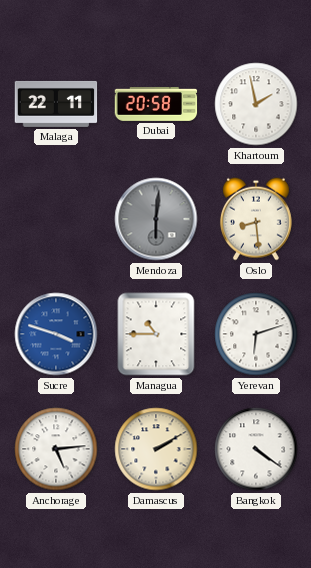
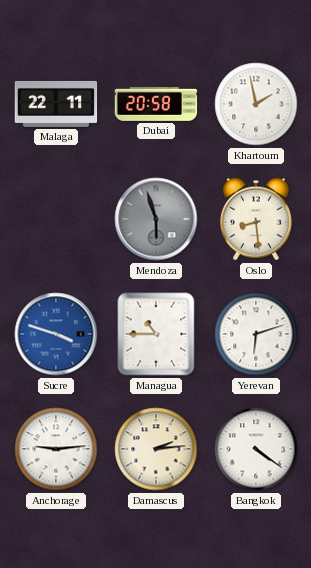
Mendoza: 6:01 -> 5:57
Anchorage: 5:14 -> 9:14
Damascus: 2:10 -> 2:14
